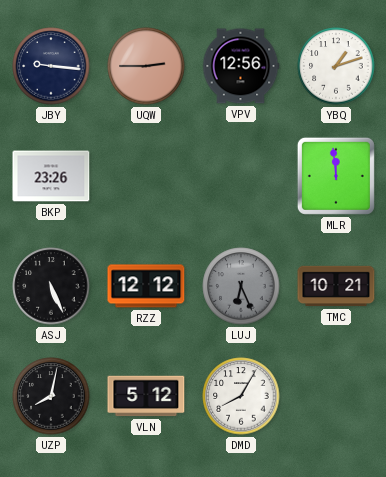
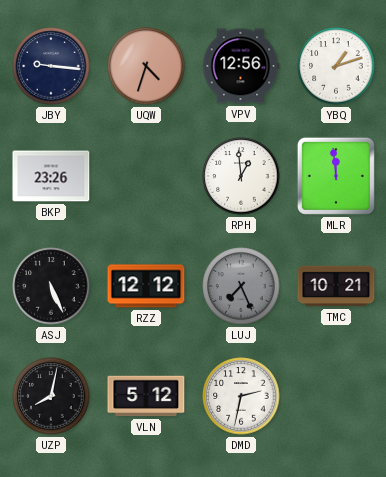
UQW: 2:45 -> 4:33
RPH: none -> 12:59
LUJ: 6:26 -> 7:26
DMD: 8:05 -> 2:32
